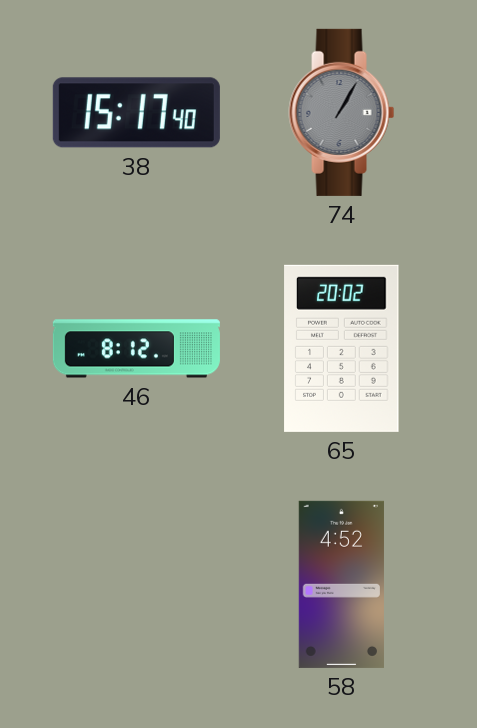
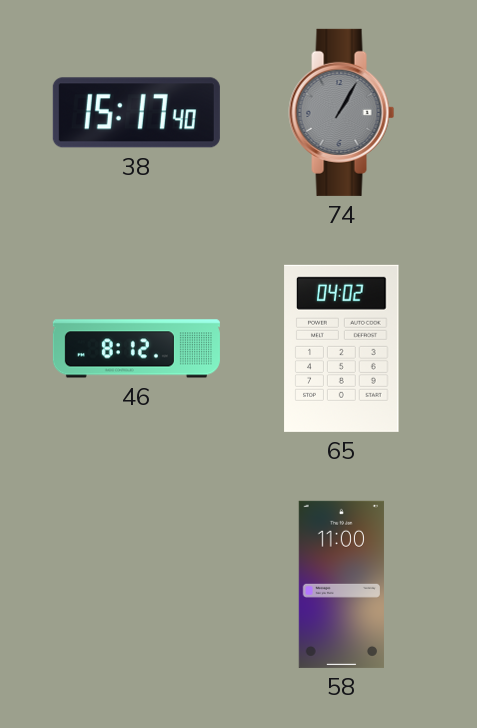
65: 20:02 -> 04:02
58: 4:52 -> 11:00
